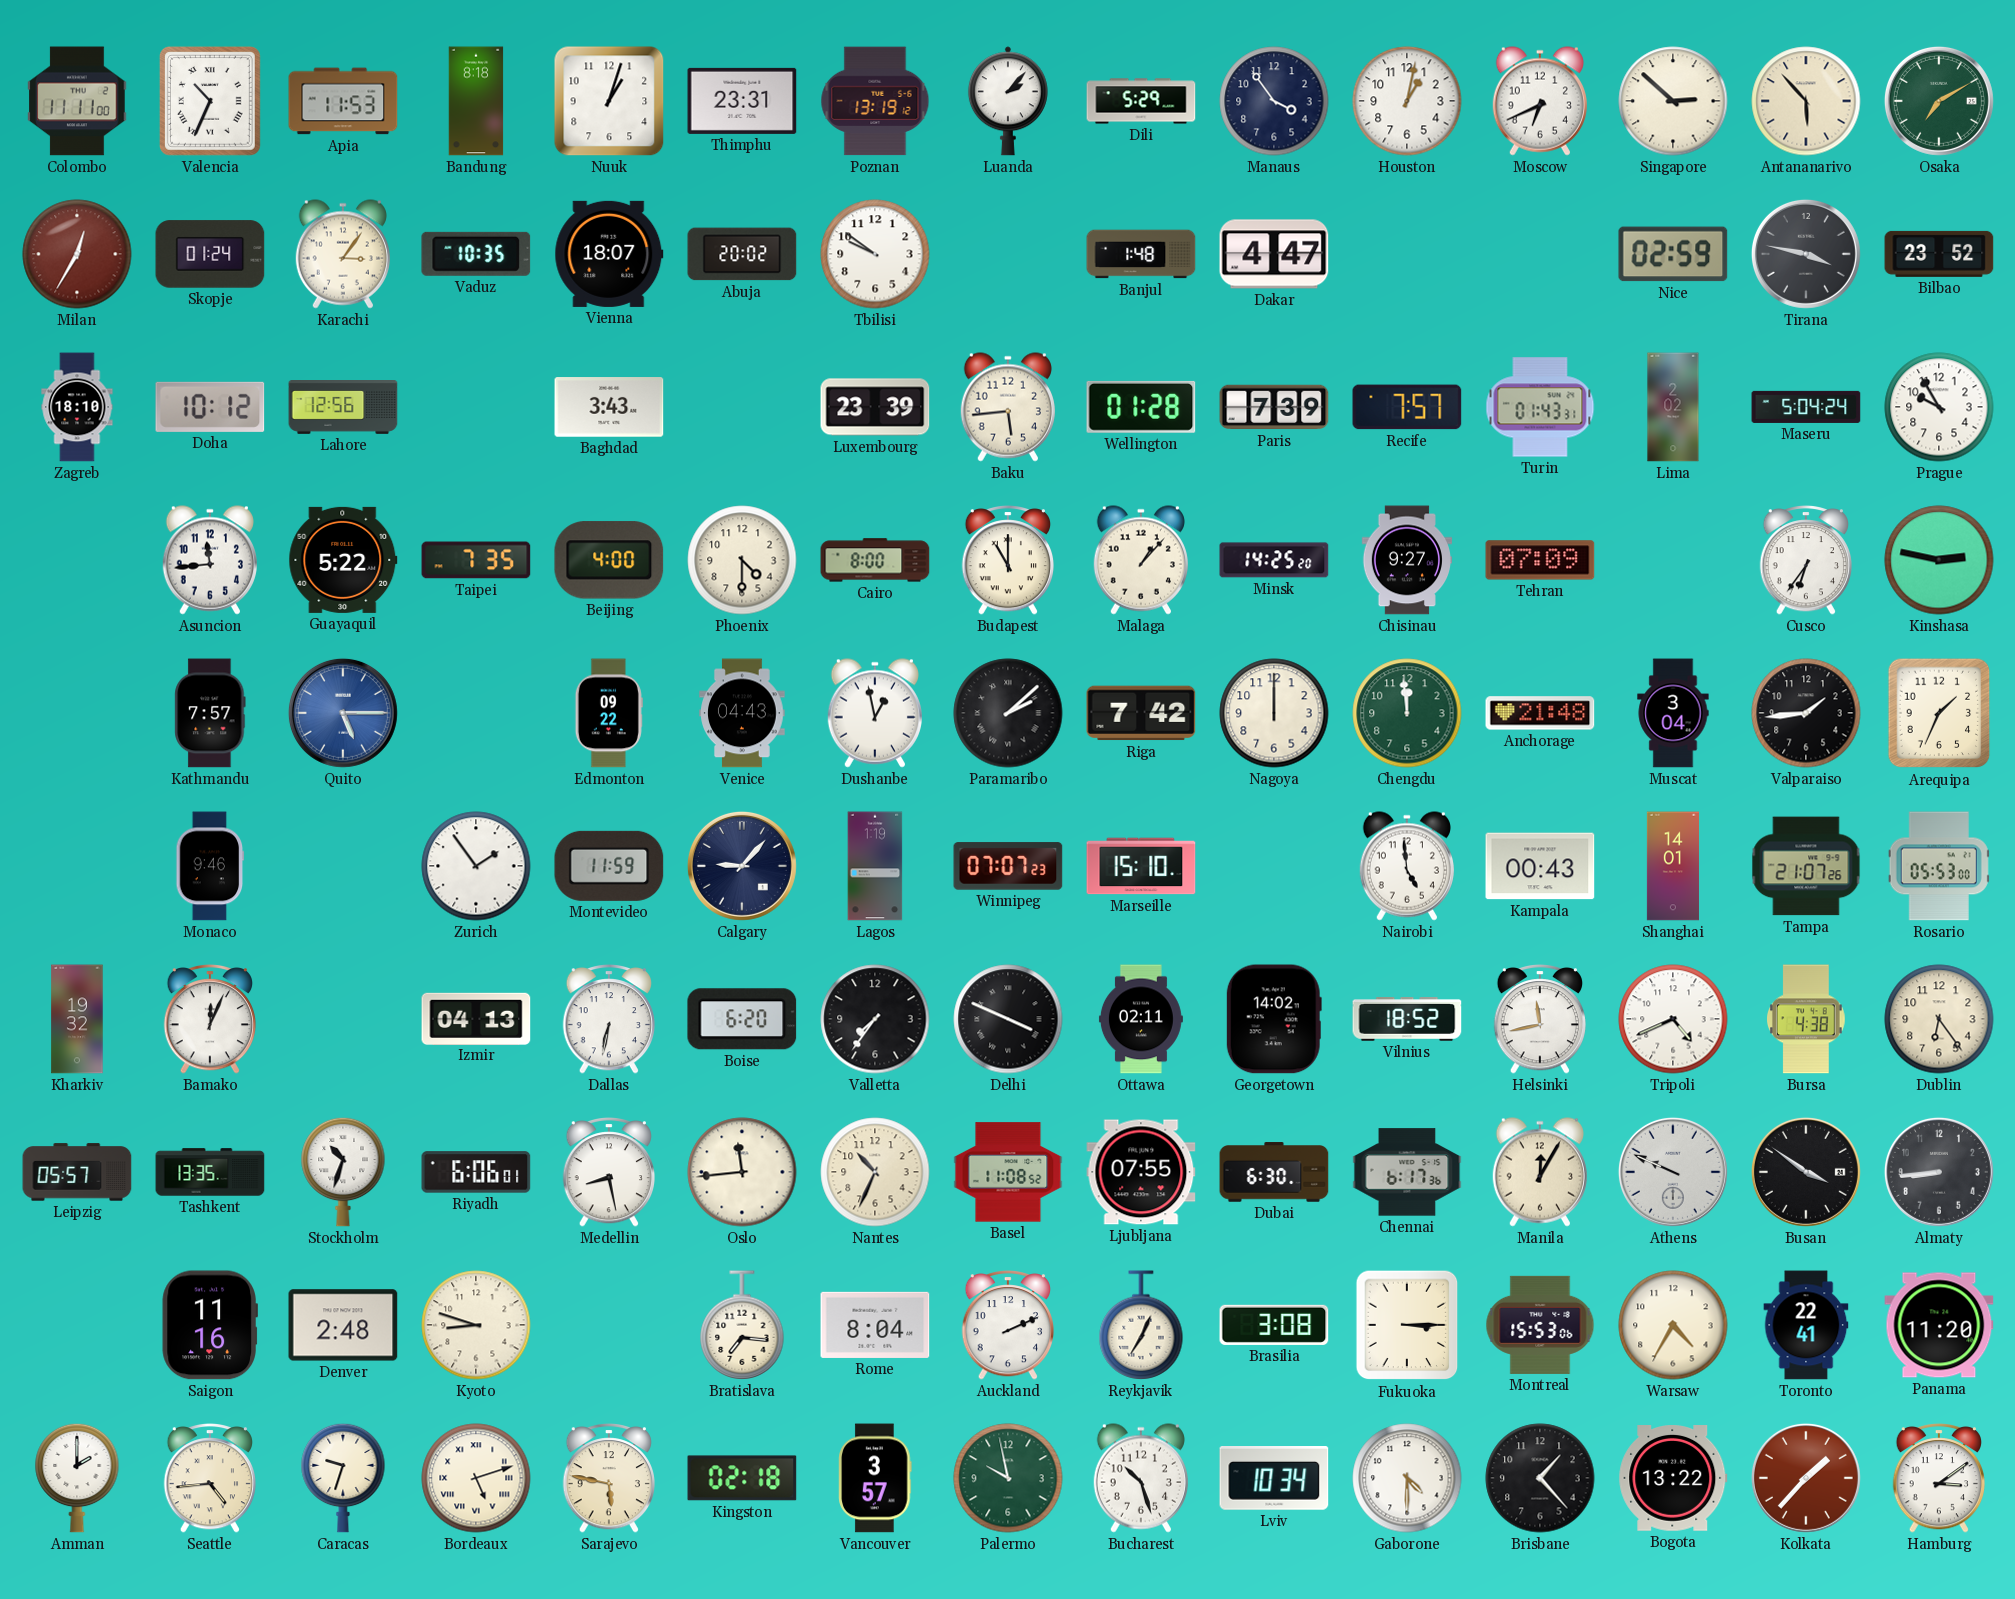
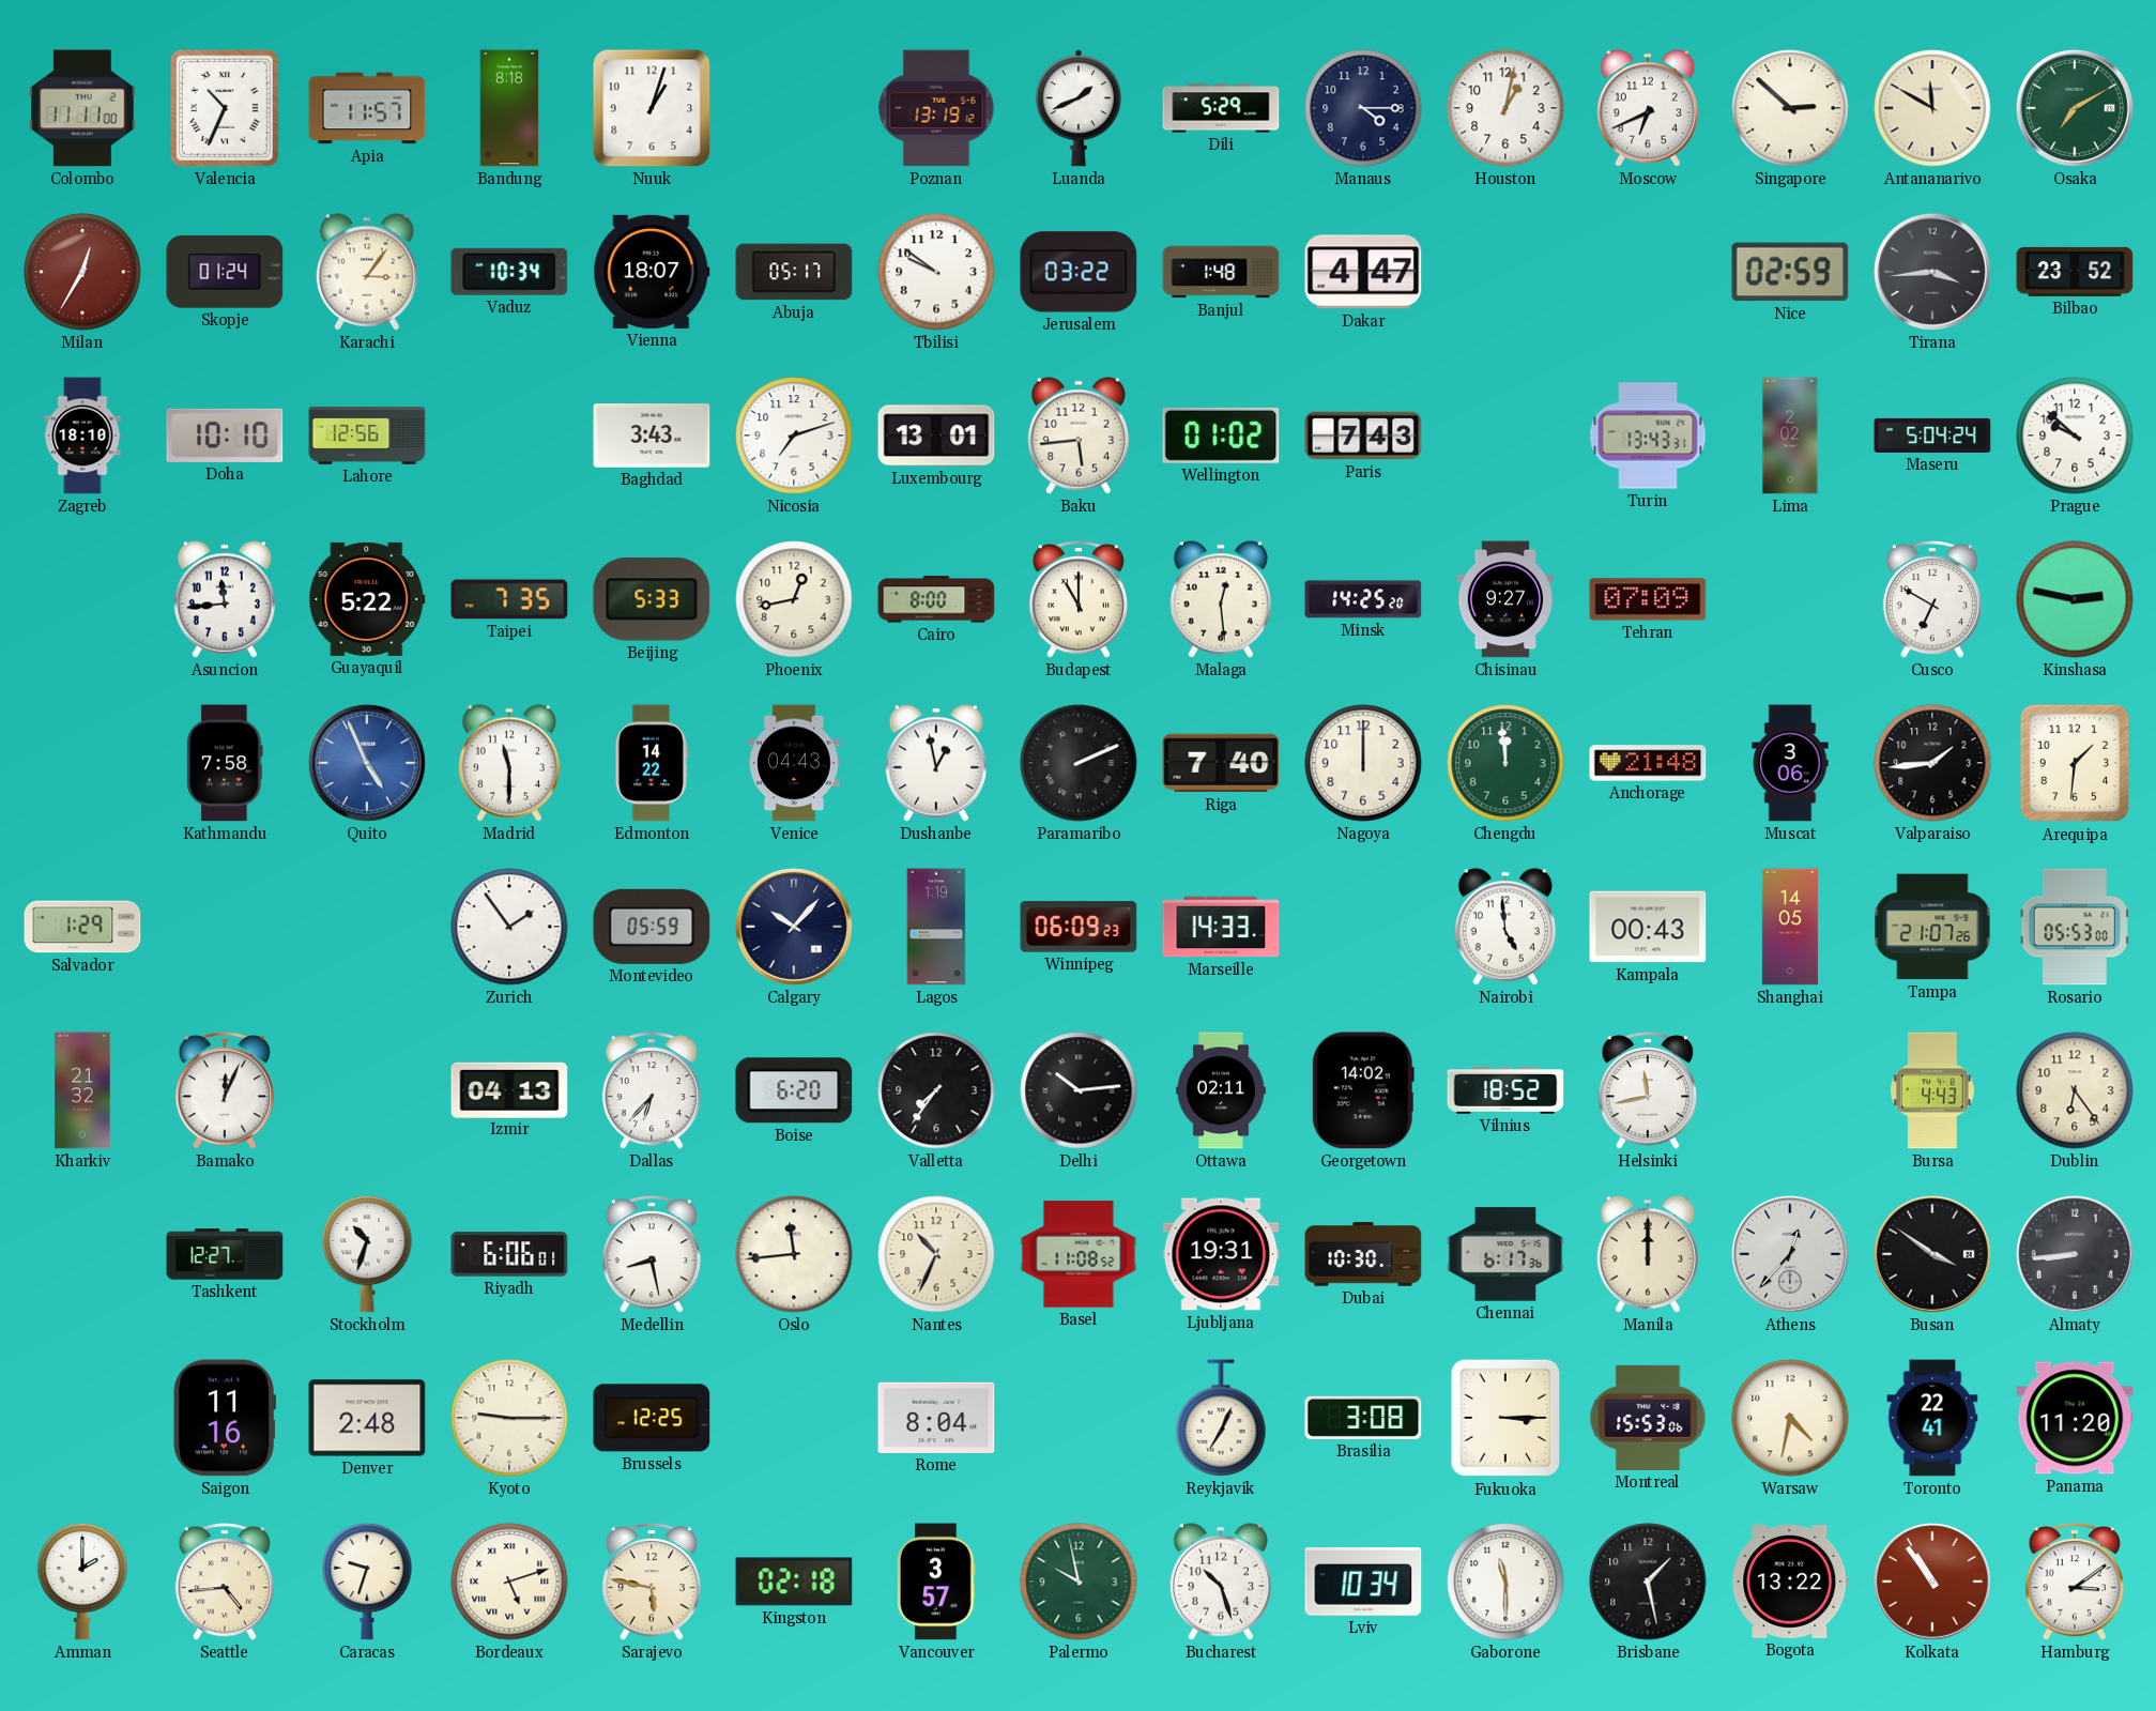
Apia: 11:53 -> 11:57
Thimphu: 23:31 -> none
Luanda: 2:07 -> 1:41
Manaus: 3:54 -> 4:15
Antananarivo: 5:53 -> 11:50
Vaduz: 10:35 -> 10:34
Abuja: 20:02 -> 05:17
Jerusalem: none -> 03:22
Tirana: 3:47 -> 3:44
Doha: 10:12 -> 10:10
Nicosia: none -> 7:12
Luxembourg: 23:39 -> 13:01
Wellington: 01:28 -> 01:02
Paris: 7:39 -> 7:43
Recife: 7:57 -> none
Turin: 01:43 -> 13:43
Prague: 9:55 -> 9:52
Beijing: 4:00 -> 5:33
Phoenix: 4:30 -> 12:43
Malaga: 1:07 -> 12:29
Cusco: 6:36 -> 6:50
Kathmandu: 7:57 -> 7:58
Quito: 5:15 -> 4:56
Madrid: none -> 11:30
Edmonton: 09:22 -> 14:22
Paramaribo: 2:08 -> 2:11
Riga: 7:42 -> 7:40
Muscat: 3:04 -> 3:06
Arequipa: 1:34 -> 1:31
Salvador: none -> 1:29
Monaco: 9:46 -> none
Montevideo: 11:59 -> 05:59
Calgary: 9:07 -> 10:07
Winnipeg: 07:07 -> 06:09
Marseille: 15:10 -> 14:33
Shanghai: 14:01 -> 14:05
Kharkiv: 19:32 -> 21:32
Dallas: 6:32 -> 6:37
Delhi: 3:49 -> 10:14
Tripoli: 4:41 -> none
Bursa: 4:38 -> 4:43
Leipzig: 05:57 -> none
Tashkent: 13:35 -> 12:27
Ljubljana: 07:55 -> 19:31
Dubai: 6:30 -> 10:30
Manila: 12:05 -> 12:00
Athens: 9:49 -> 12:37
Kyoto: 8:48 -> 9:15
Brussels: none -> 12:25
Bratislava: 7:16 -> none
Auckland: 2:11 -> none
Warsaw: 4:35 -> 4:32
Gaborone: 4:30 -> 11:30
Brisbane: 1:23 -> 1:28
Kolkata: 1:37 -> 10:54
